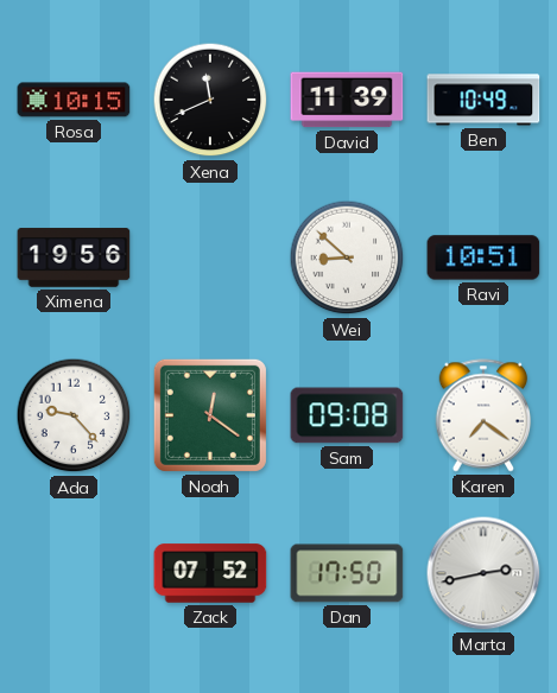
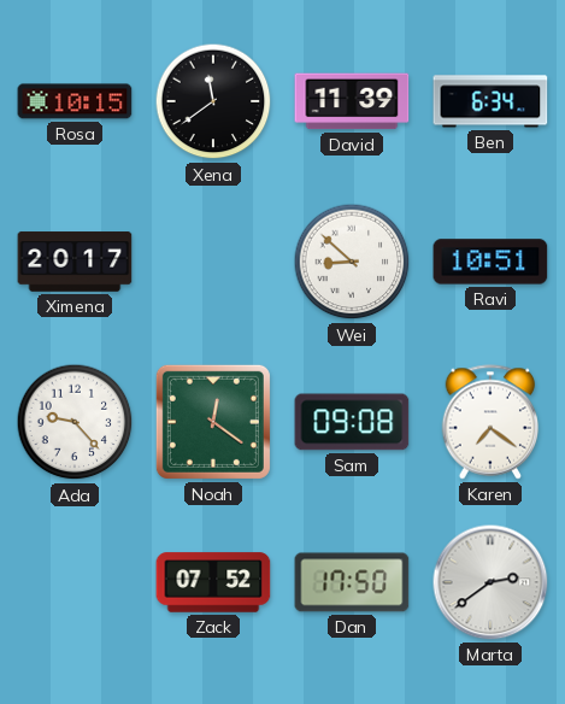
Xena: 11:41 -> 11:39
Ben: 10:49 -> 6:34
Ximena: 19:56 -> 20:17
Marta: 2:43 -> 2:39
